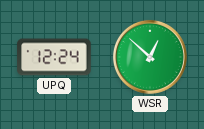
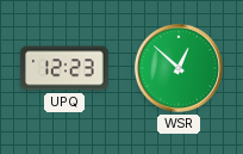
UPQ: 12:24 -> 12:23
